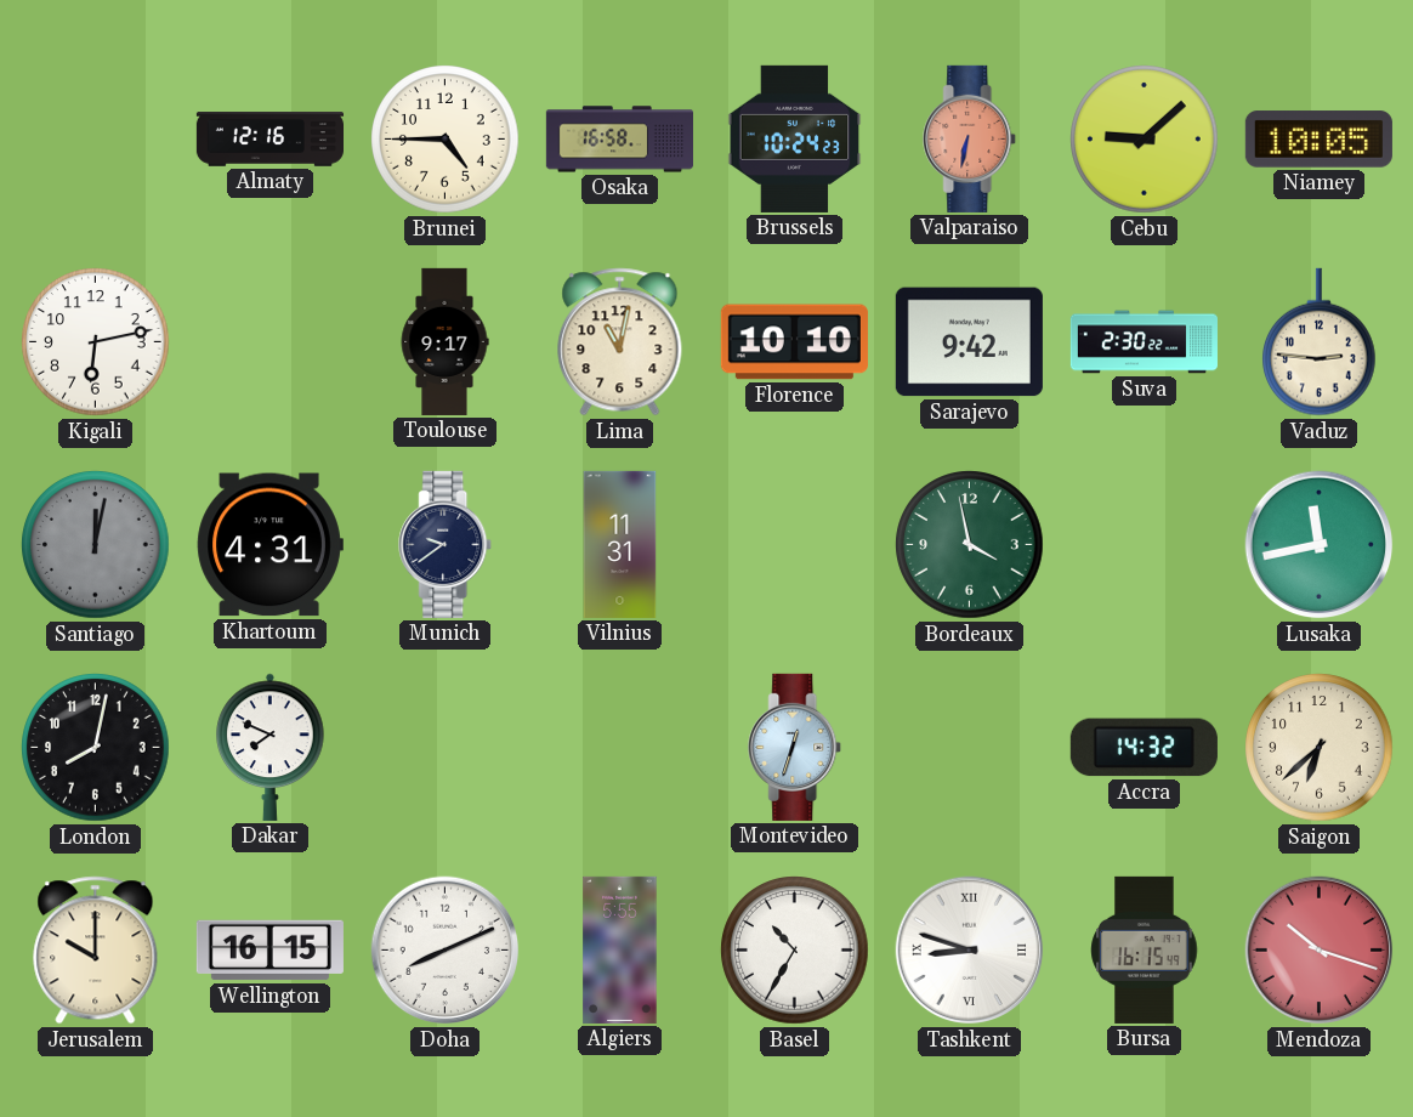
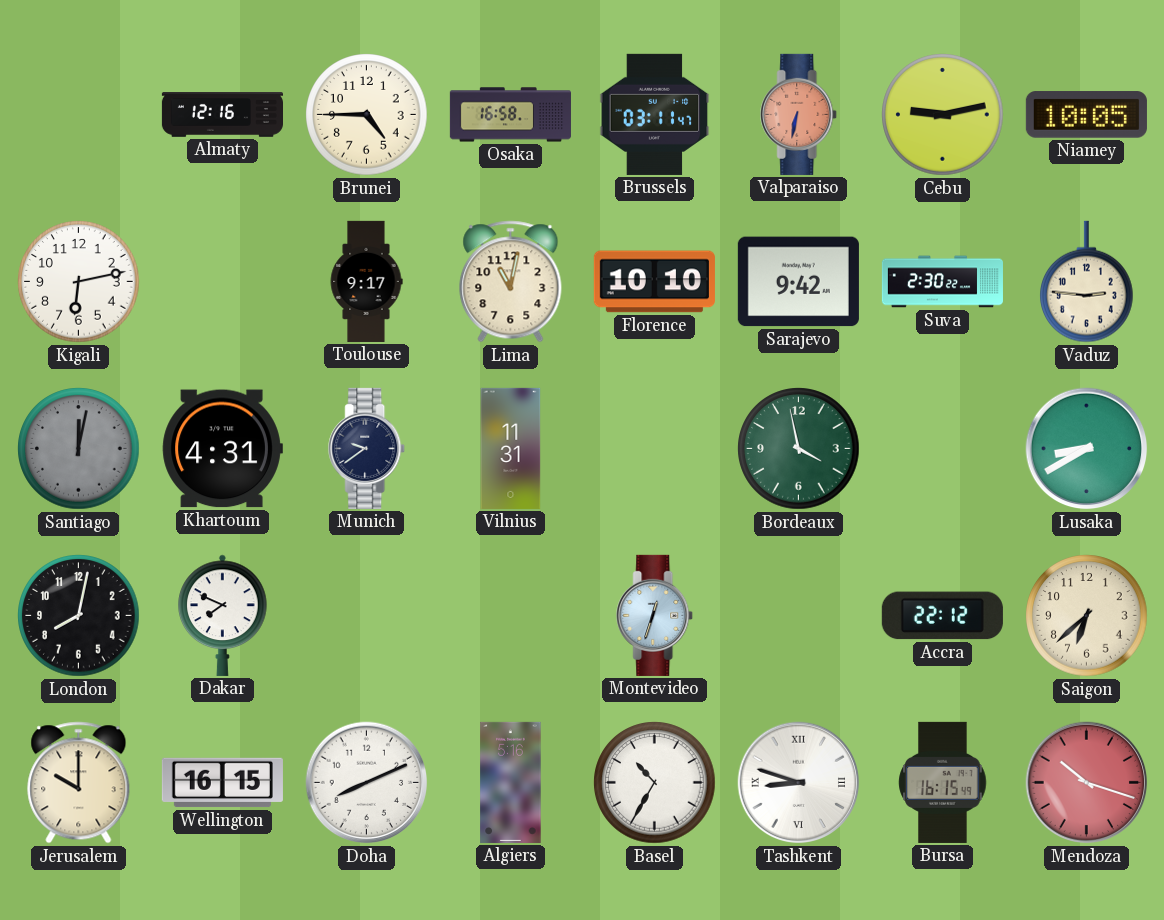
Brussels: 10:24 -> 03:11
Cebu: 9:08 -> 9:13
Lusaka: 11:43 -> 8:40
Accra: 14:32 -> 22:12
Algiers: 5:55 -> 5:16
